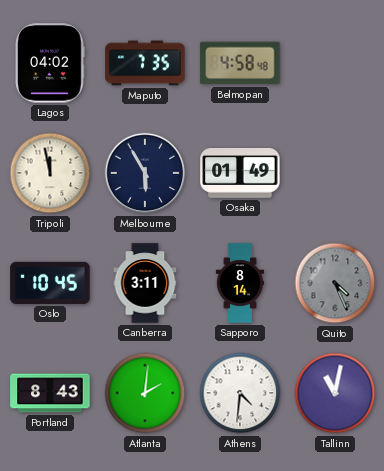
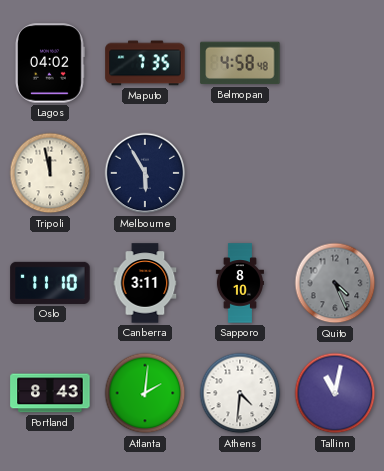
Osaka: 01:49 -> none
Oslo: 10:45 -> 11:10
Sapporo: 8:14 -> 8:10
